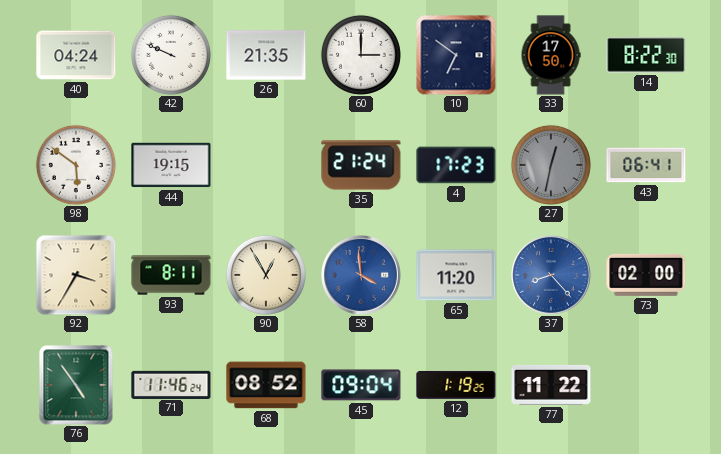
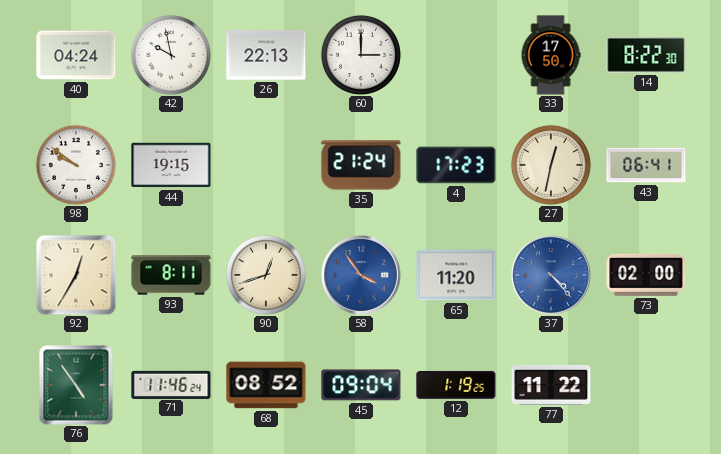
42: 9:49 -> 9:58
26: 21:35 -> 22:13
10: 6:51 -> none
98: 5:51 -> 9:51
27 dial: grey -> cream
92: 3:35 -> 12:35
90: 12:55 -> 12:42
58: 3:59 -> 3:54
37: 8:23 -> 4:23
